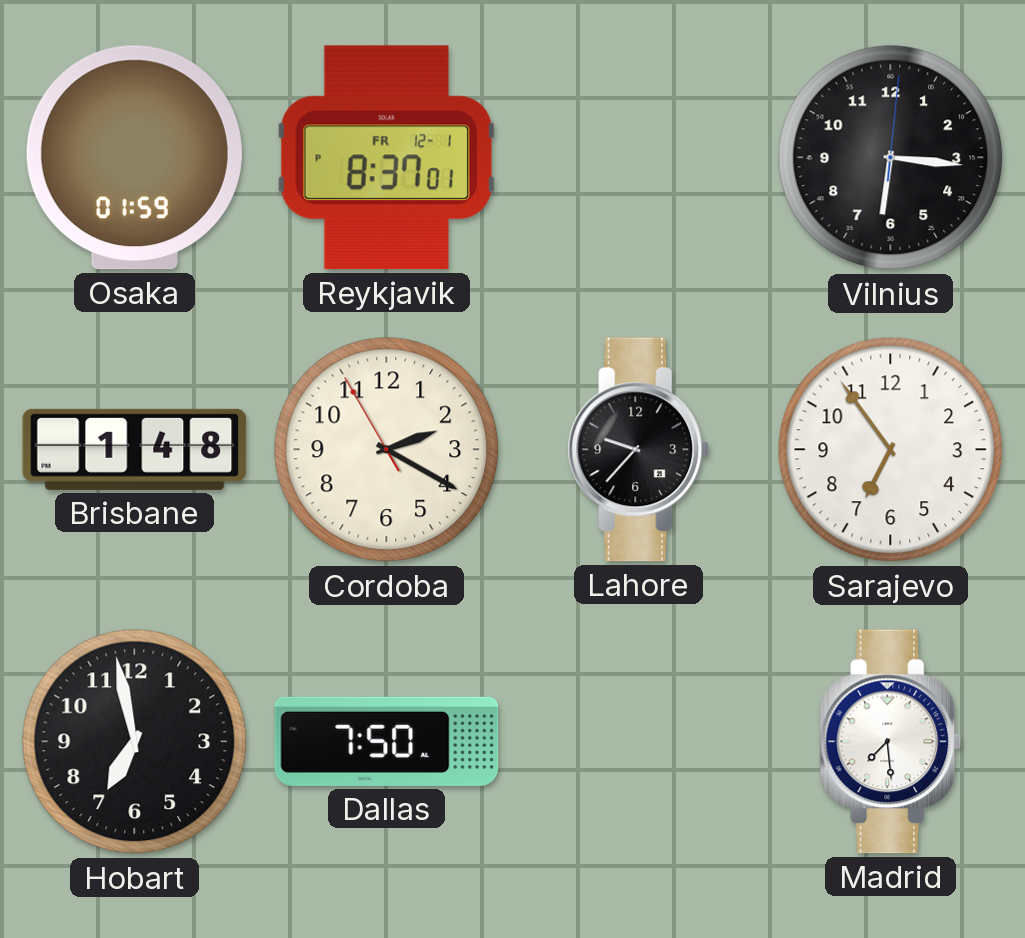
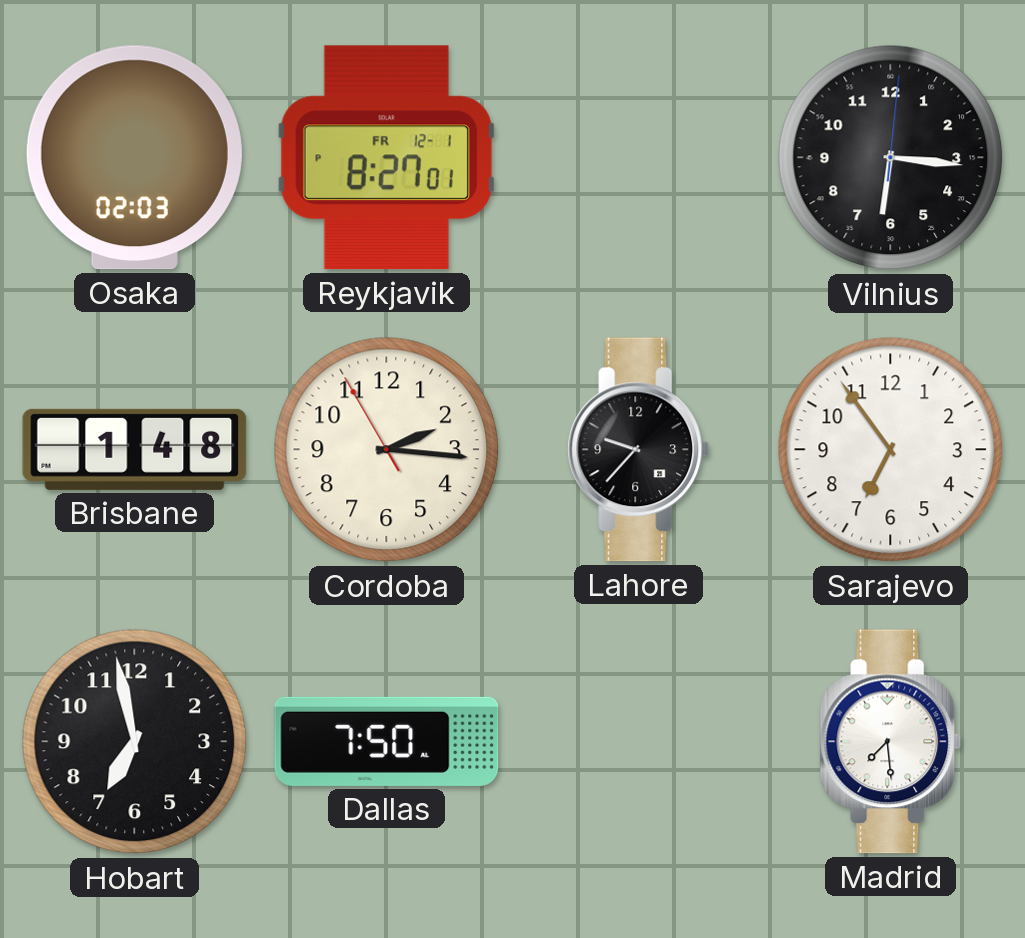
Osaka: 01:59 -> 02:03
Reykjavik: 8:37 -> 8:27
Cordoba: 2:19 -> 2:15
